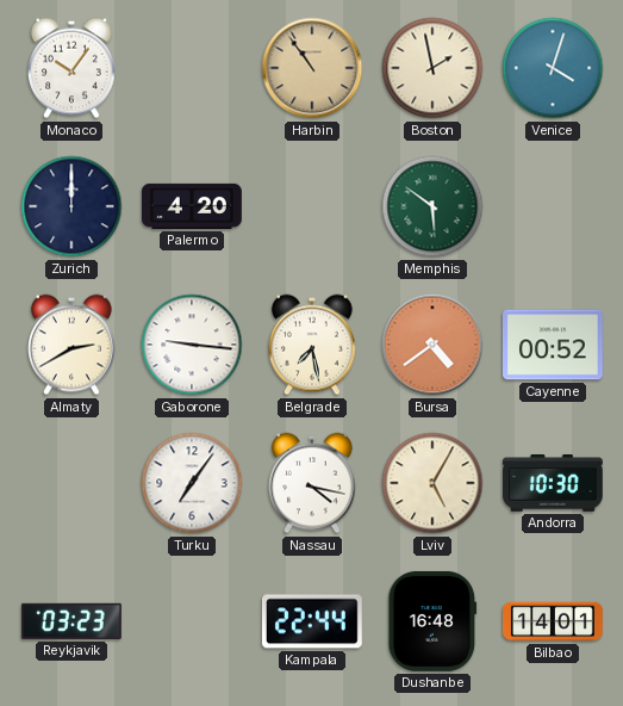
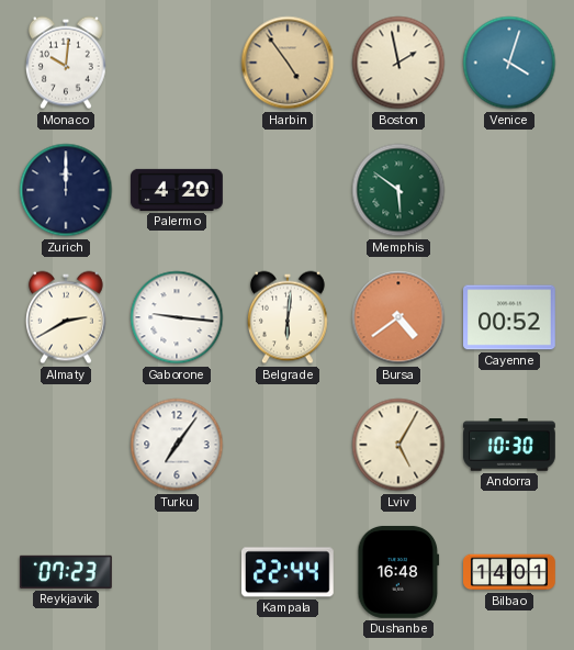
Monaco: 10:06 -> 10:01
Harbin: 10:54 -> 4:54
Belgrade: 7:28 -> 6:01
Nassau: 4:17 -> none
Reykjavik: 03:23 -> 07:23
